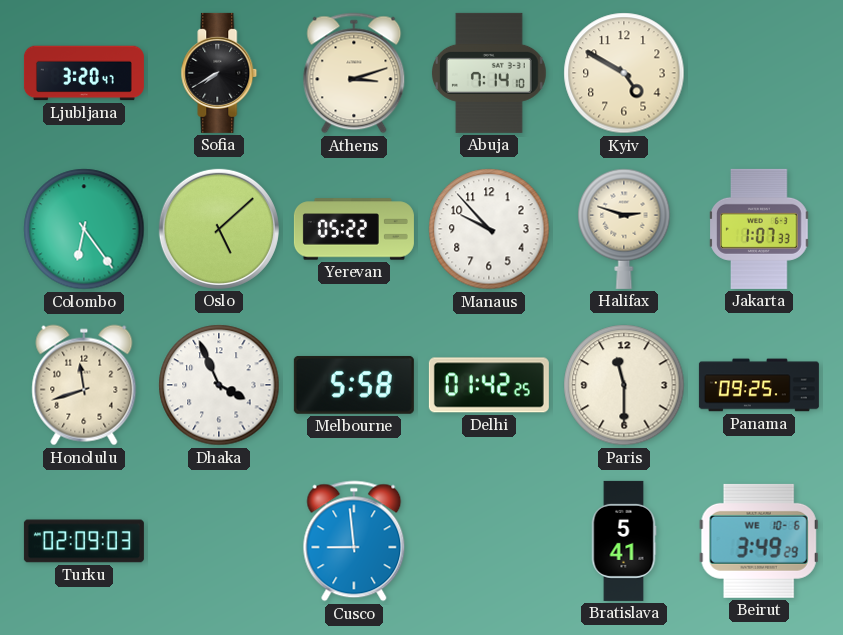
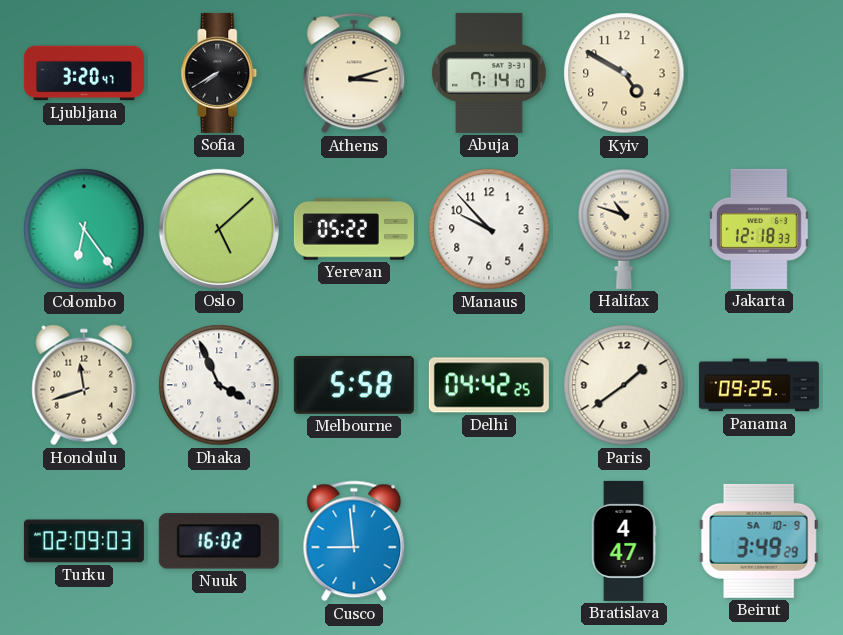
Halifax: 2:48 -> 10:48
Jakarta: 1:07 -> 12:18
Delhi: 01:42 -> 04:42
Paris: 11:30 -> 1:39
Nuuk: none -> 16:02
Bratislava: 5:41 -> 4:47
Beirut date: WE 10-6 -> SA 10-9
